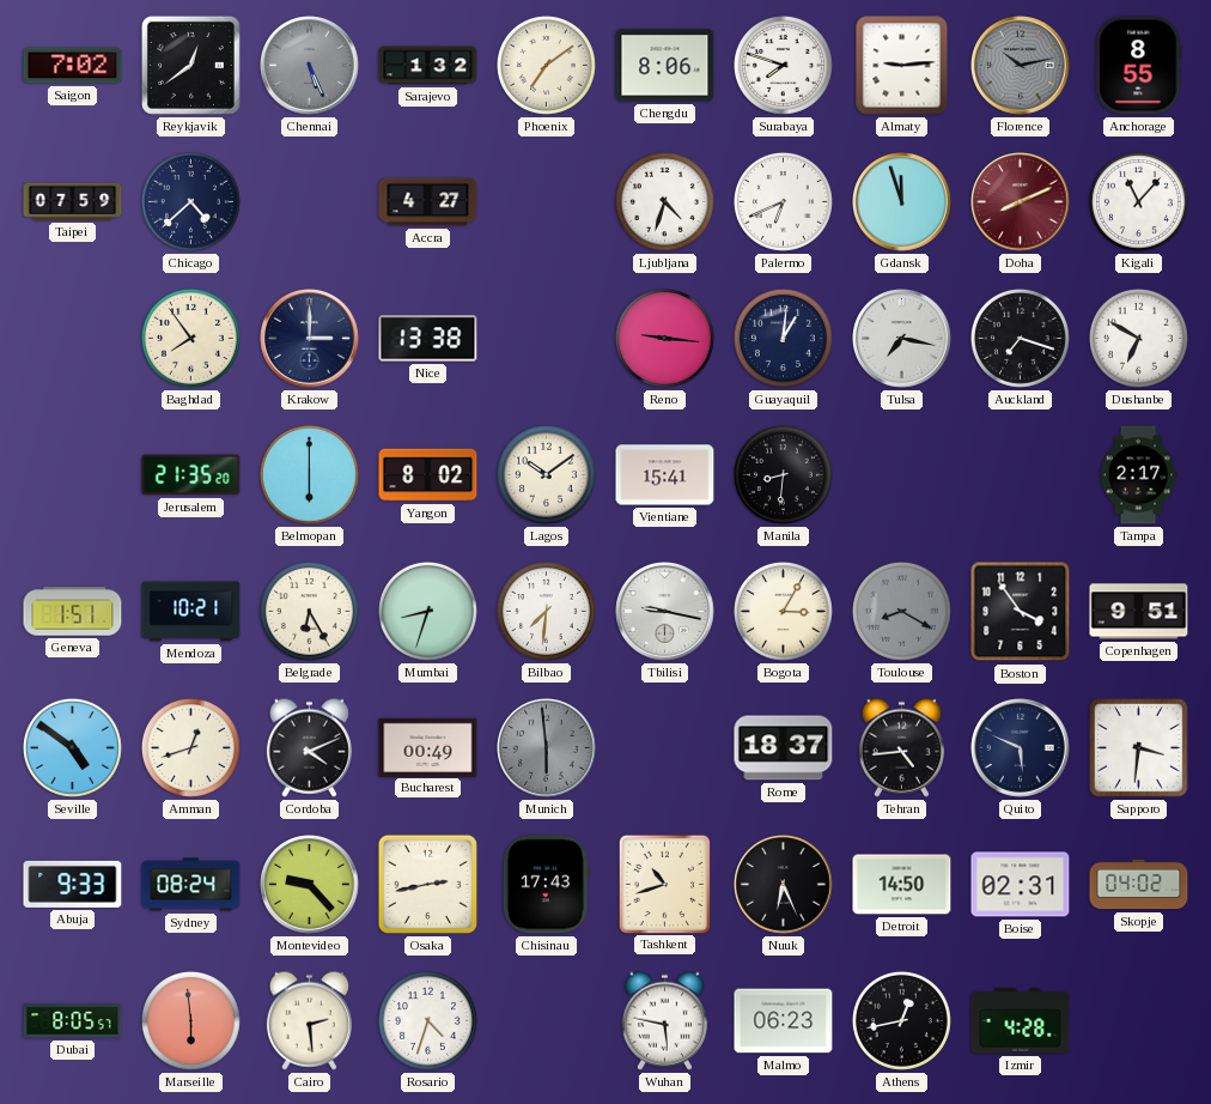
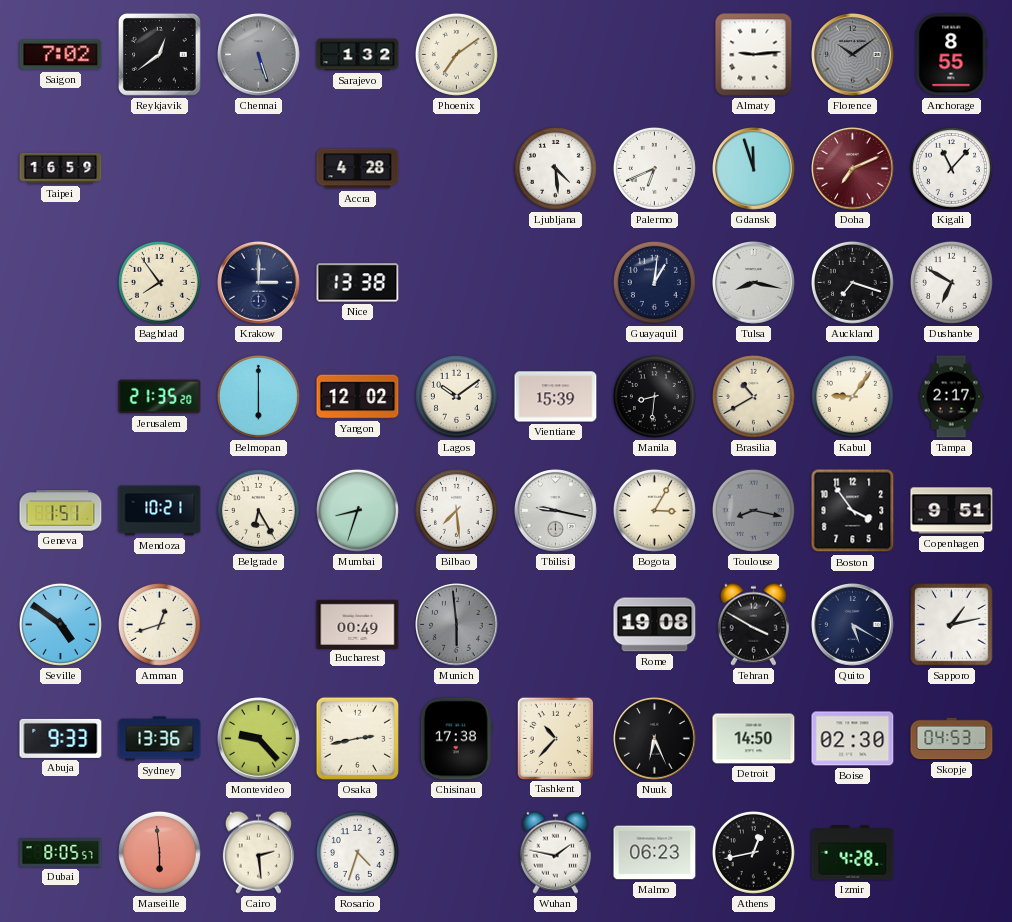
Chennai: 5:26 -> 5:27
Chengdu: 8:06 -> none
Surabaya: 7:48 -> none
Florence: 10:13 -> 10:09
Taipei: 07:59 -> 16:59
Chicago: 4:38 -> none
Accra: 4:27 -> 4:28
Ljubljana: 4:33 -> 4:29
Doha: 8:11 -> 7:11
Reno: 9:16 -> none
Tulsa: 7:17 -> 8:17
Yangon: 8:02 -> 12:02
Vientiane: 15:41 -> 15:39
Brasilia: none -> 10:40
Kabul: none -> 9:06
Bilbao: 7:31 -> 7:29
Toulouse: 8:20 -> 8:17
Cordoba: 4:11 -> none
Rome: 18:37 -> 19:08
Tehran: 4:44 -> 3:50
Quito: 5:49 -> 5:20
Sapporo: 3:31 -> 1:13
Sydney: 08:24 -> 13:36
Chisinau: 17:43 -> 17:38
Tashkent: 10:42 -> 10:37
Boise: 02:31 -> 02:30
Skopje: 04:02 -> 04:53
Wuhan: 5:47 -> 1:47
